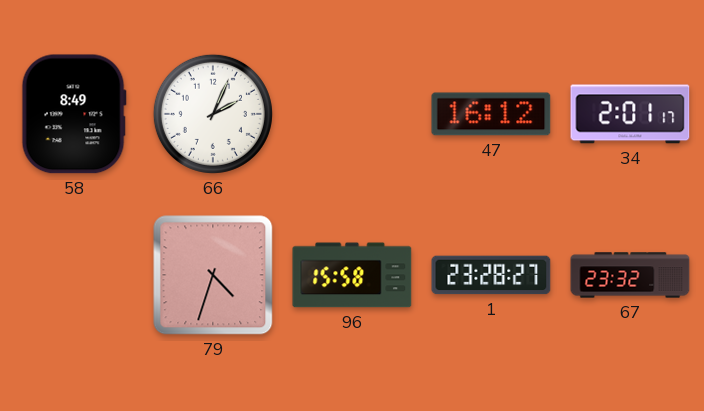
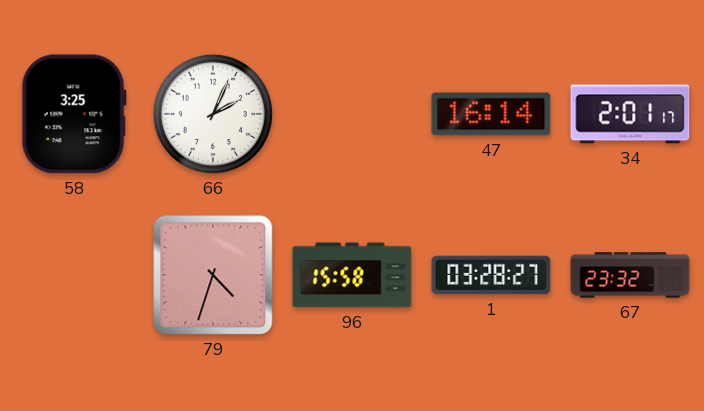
58: 8:49 -> 3:25
47: 16:12 -> 16:14
1: 23:28 -> 03:28
